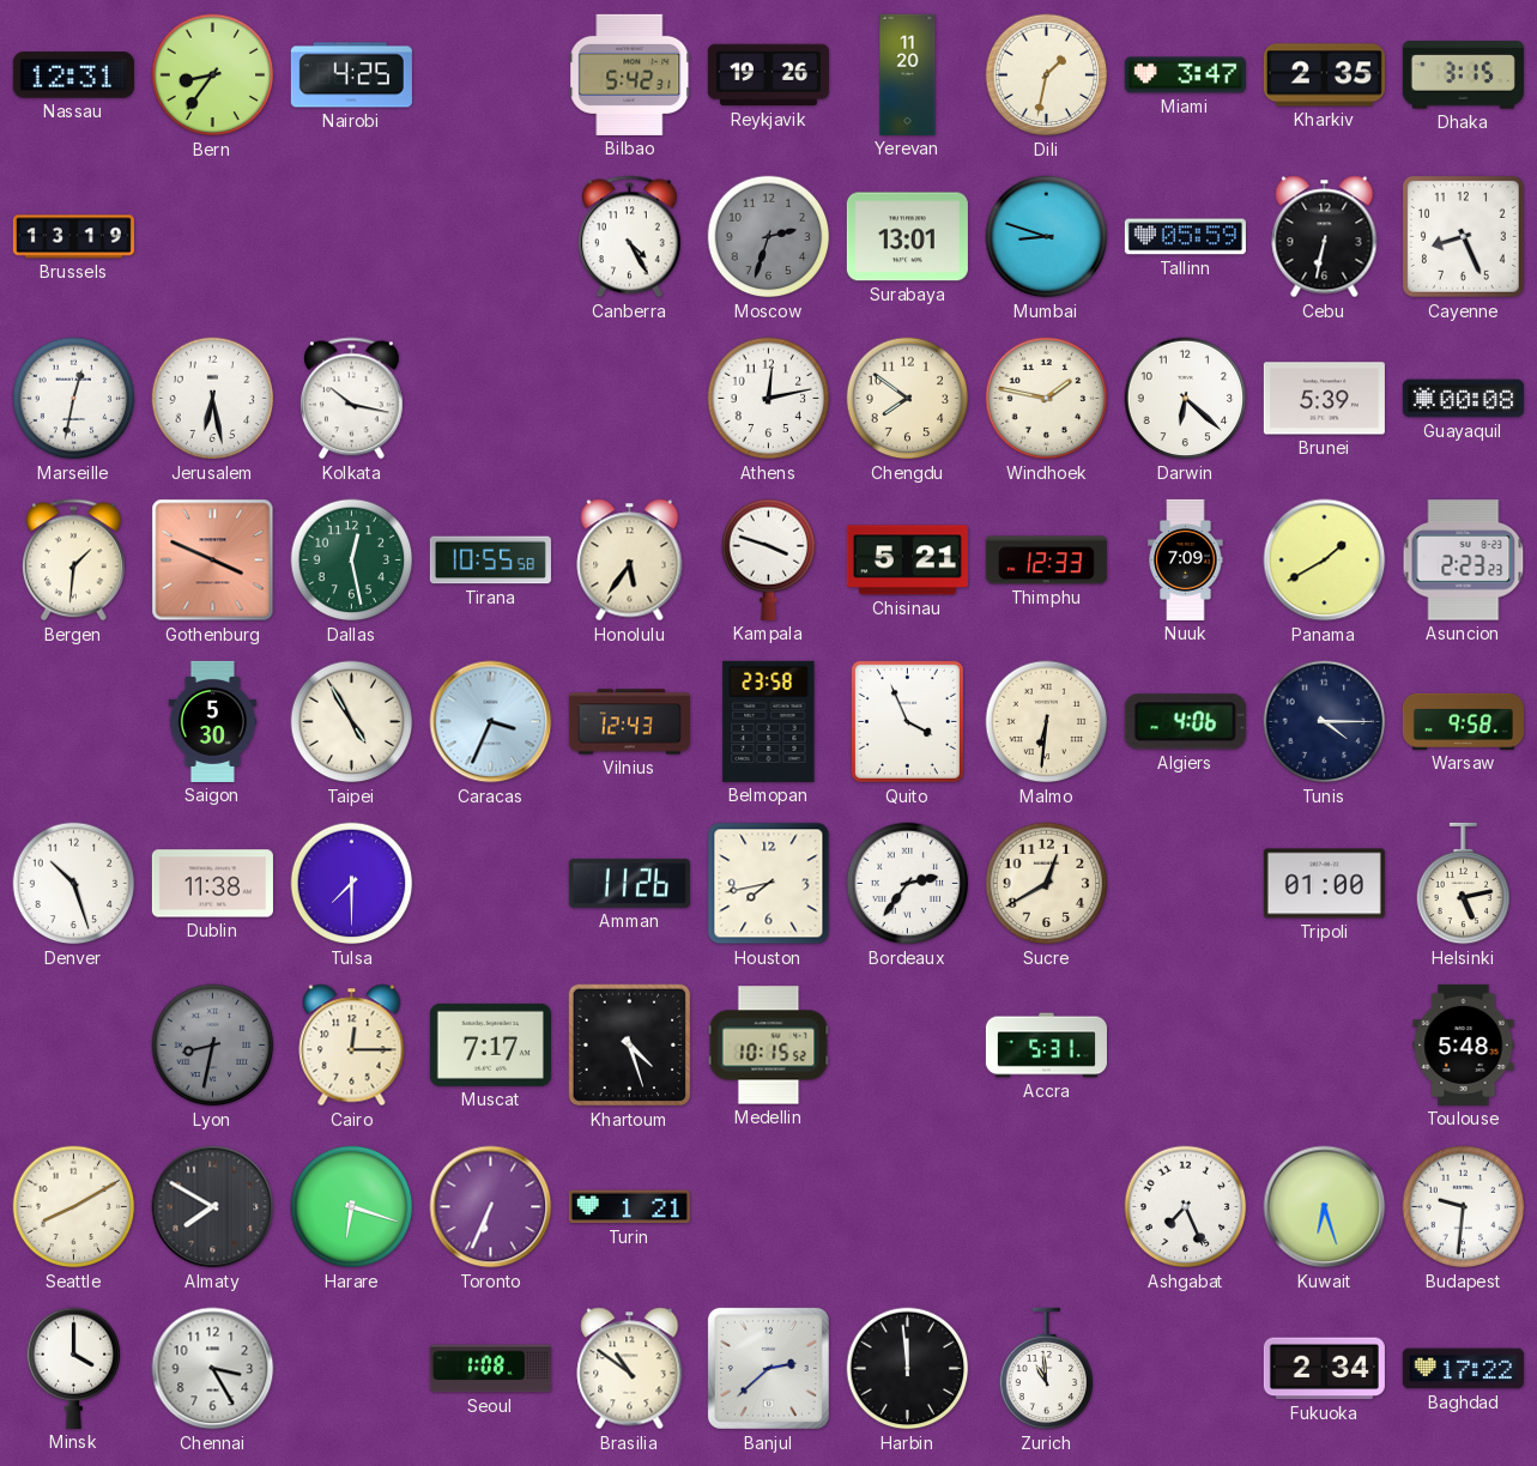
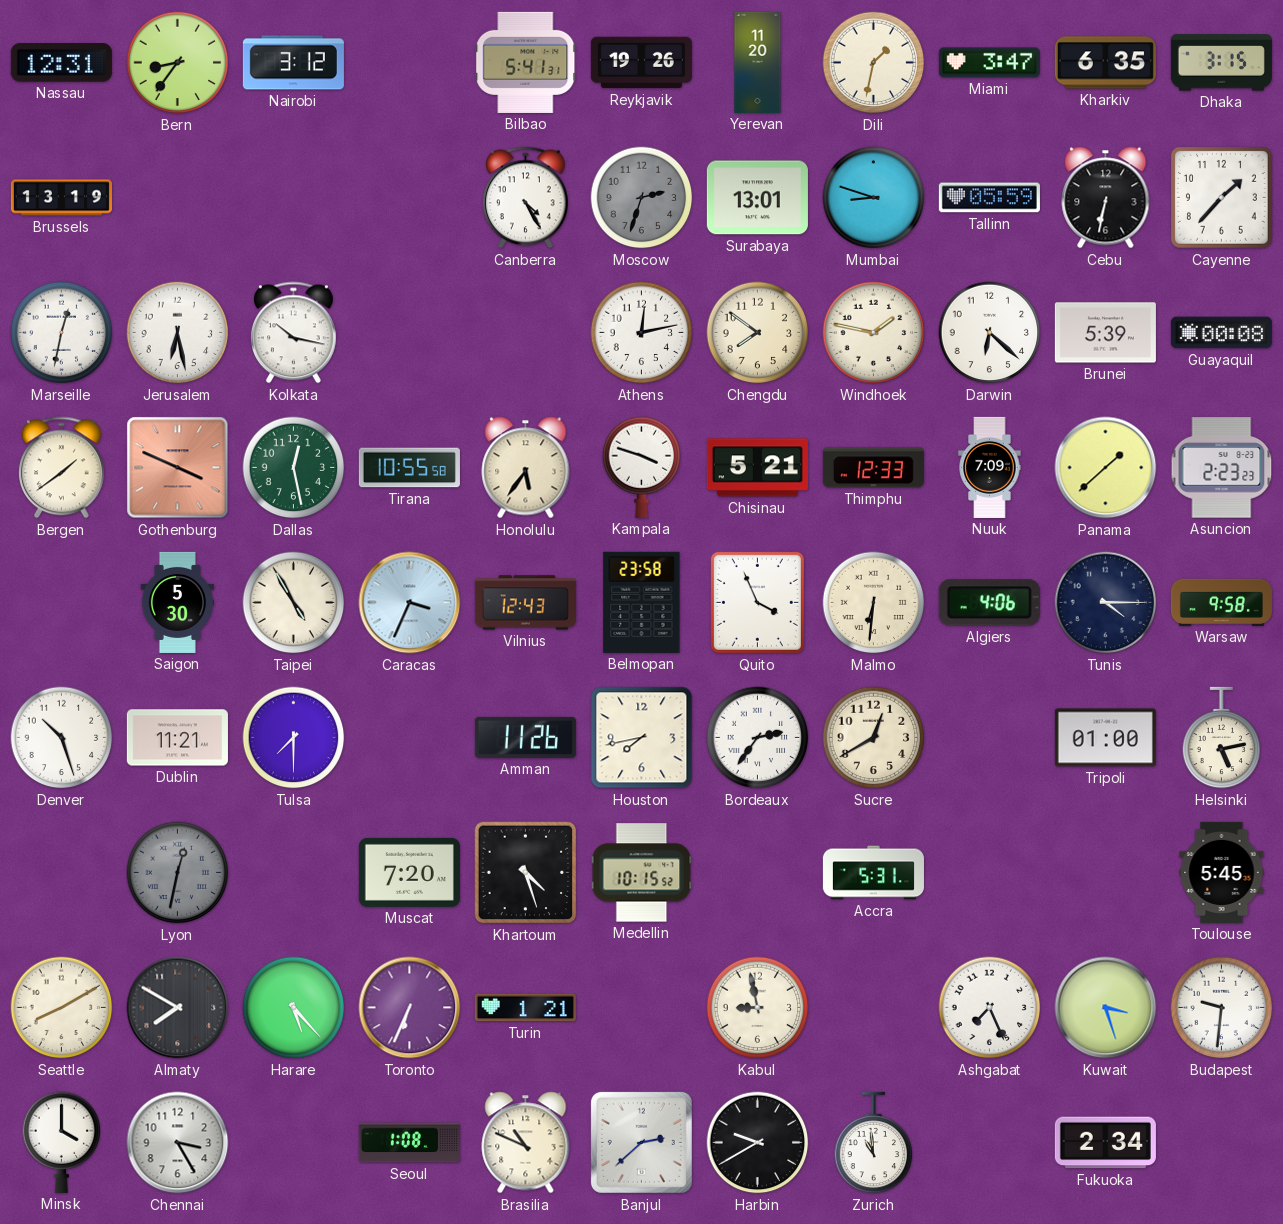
Nairobi: 4:25 -> 3:12
Bilbao: 5:42 -> 5:41
Kharkiv: 2:35 -> 6:35
Cayenne: 8:26 -> 1:37
Bergen: 1:31 -> 1:39
Panama: 1:40 -> 1:38
Dublin: 11:38 -> 11:21
Lyon: 8:32 -> 12:32
Cairo: 12:15 -> none
Muscat: 7:17 -> 7:20
Toulouse: 5:48 -> 5:45
Harare: 6:18 -> 5:23
Kabul: none -> 8:58
Kuwait: 6:27 -> 3:27
Brasilia: 10:51 -> 10:49
Harbin: 11:59 -> 9:40
Baghdad: 17:22 -> none
